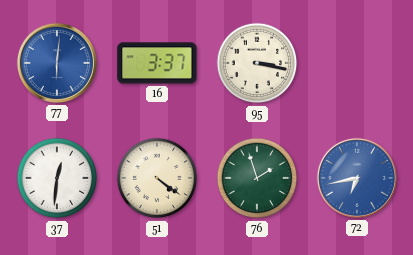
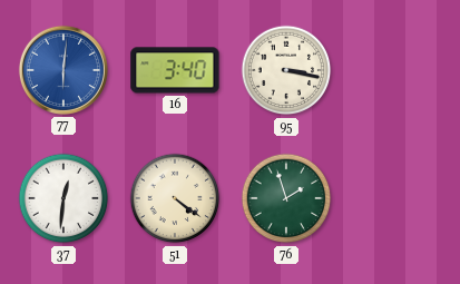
16: 3:37 -> 3:40
72: 6:43 -> none
